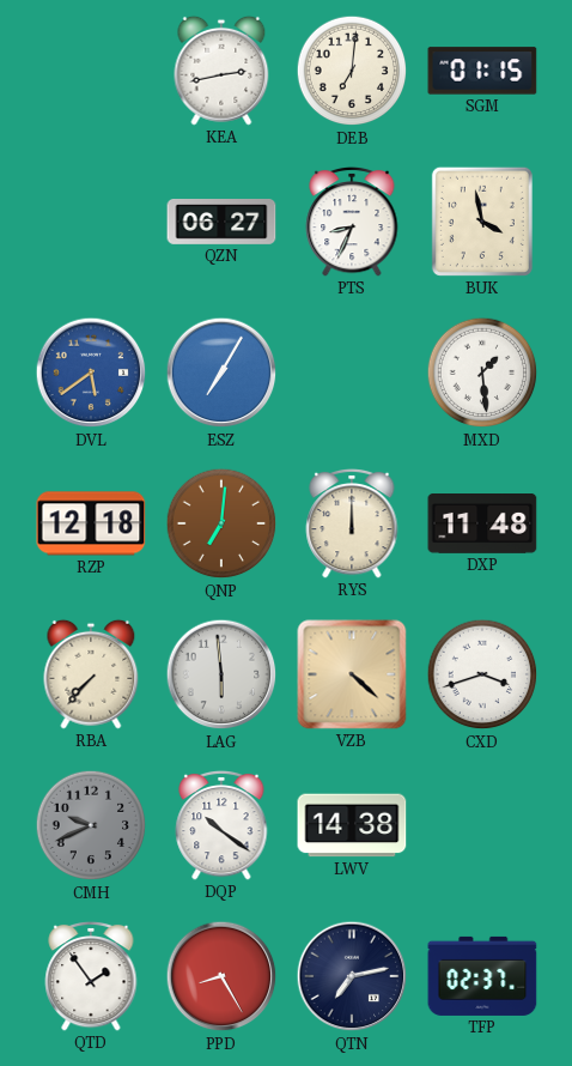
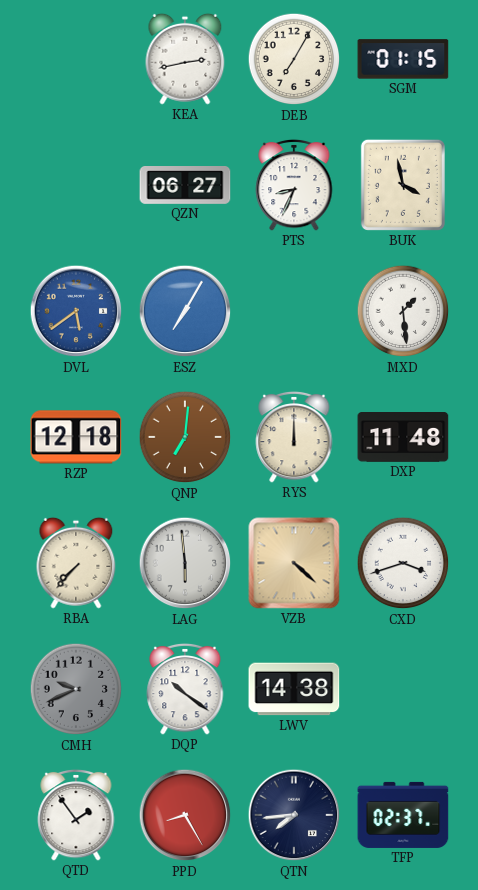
DEB: 7:01 -> 7:05
QTN: 7:13 -> 7:44
